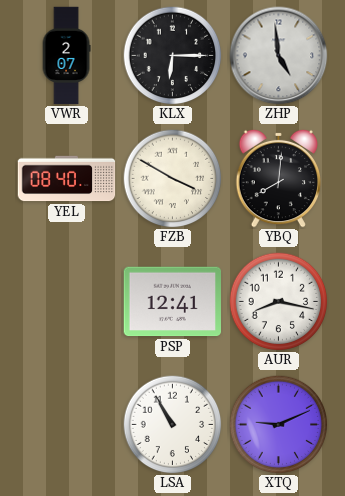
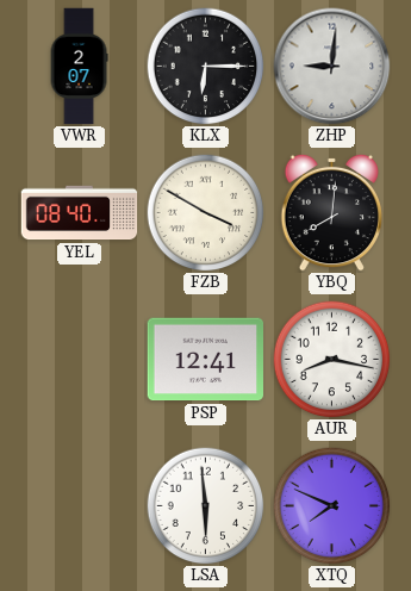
ZHP: 4:59 -> 9:01
LSA: 10:55 -> 5:59
XTQ: 9:11 -> 7:49
